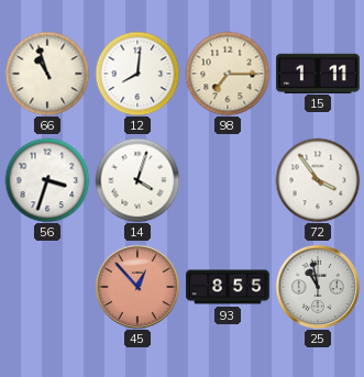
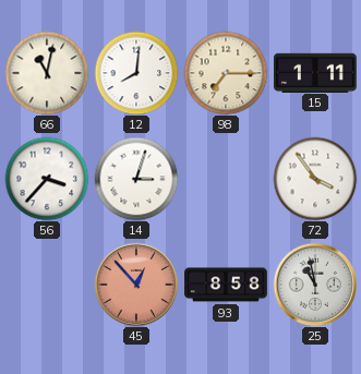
66: 10:57 -> 11:02
56: 3:33 -> 3:37
14: 4:03 -> 3:03
93: 8:55 -> 8:58
